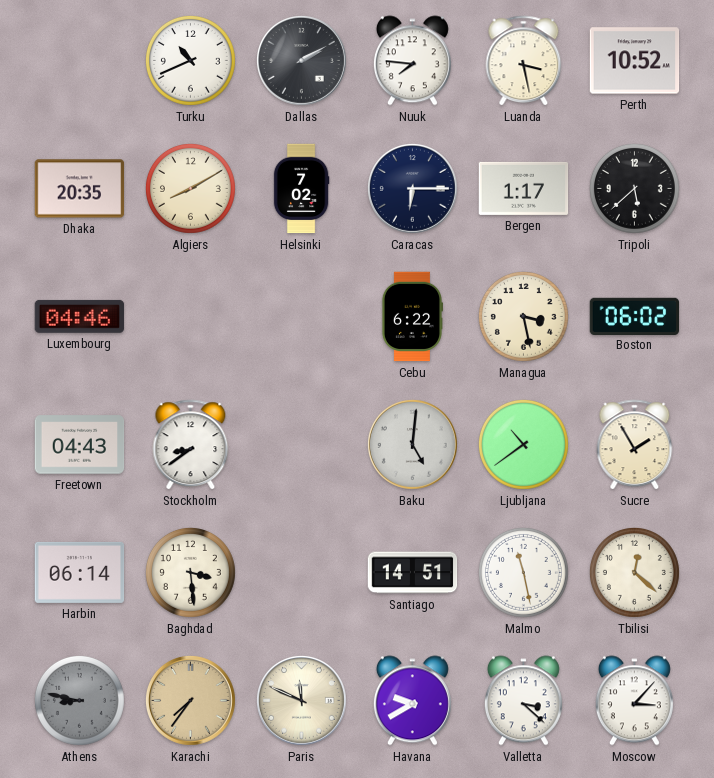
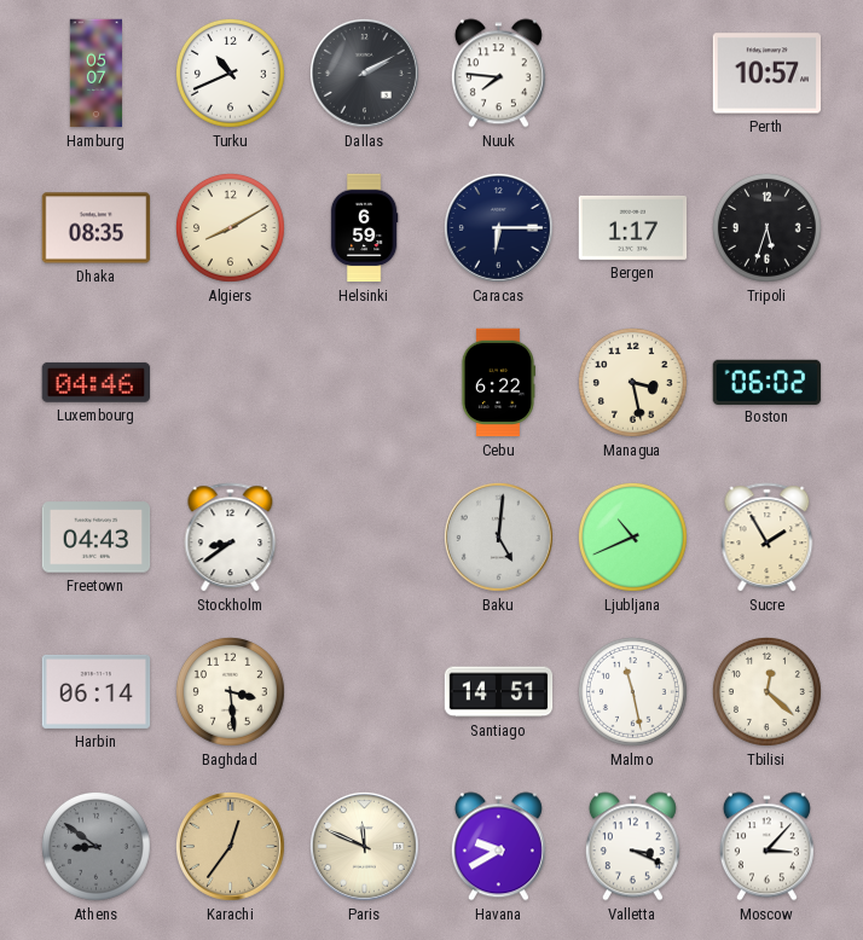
Hamburg: none -> 05:07
Luanda: 3:28 -> none
Perth: 10:52 -> 10:57
Dhaka: 20:35 -> 08:35
Helsinki: 7:02 -> 6:59
Tripoli: 5:38 -> 5:33
Ljubljana: 10:39 -> 10:41
Athens: 8:47 -> 8:51
Karachi: 7:36 -> 12:36
Valletta: 3:22 -> 3:19
